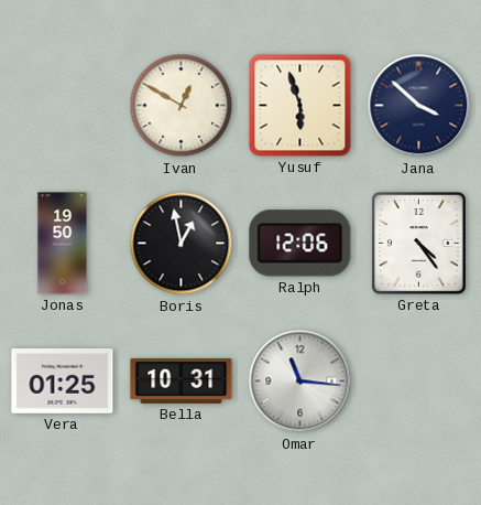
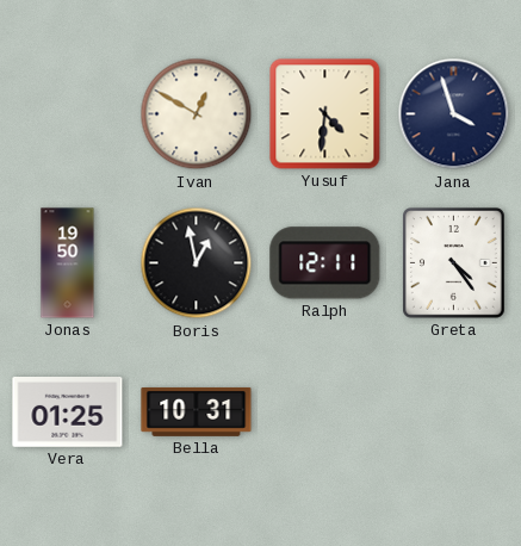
Yusuf: 5:57 -> 4:31
Jana: 3:52 -> 3:57
Ralph: 12:06 -> 12:11
Omar: 11:16 -> none
